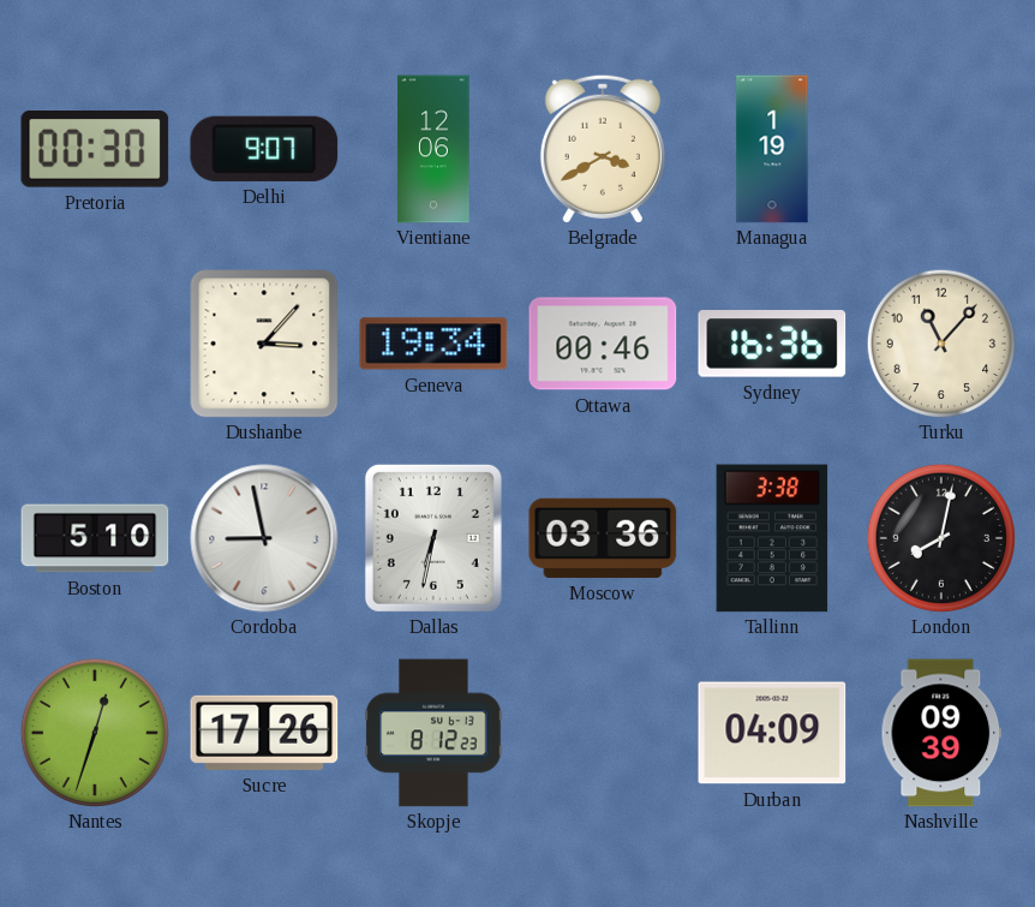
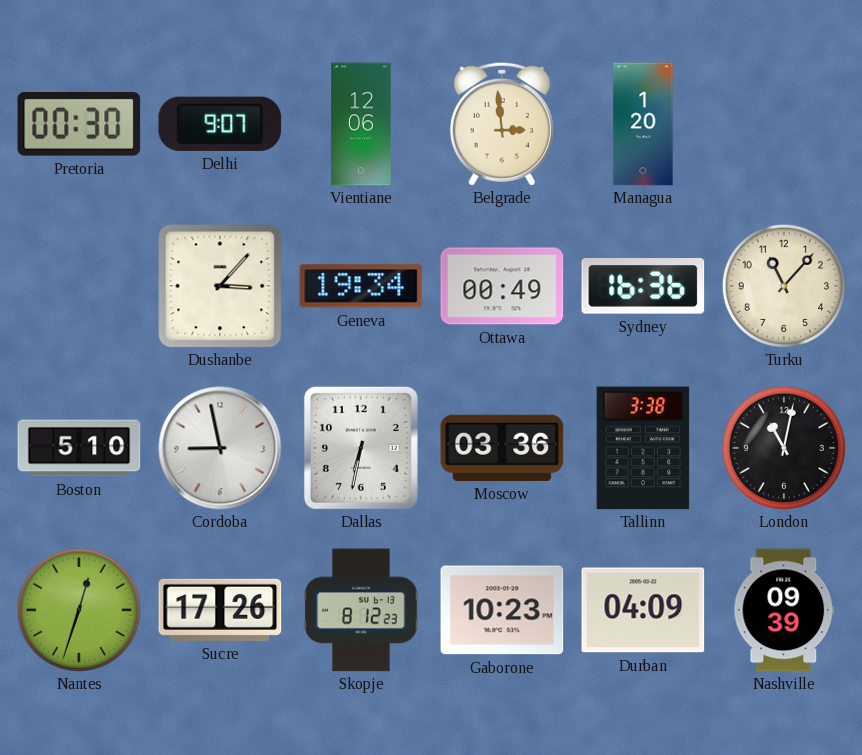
Belgrade: 3:40 -> 2:59
Managua: 1:19 -> 1:20
Ottawa: 00:46 -> 00:49
London: 8:02 -> 11:02
Gaborone: none -> 10:23
